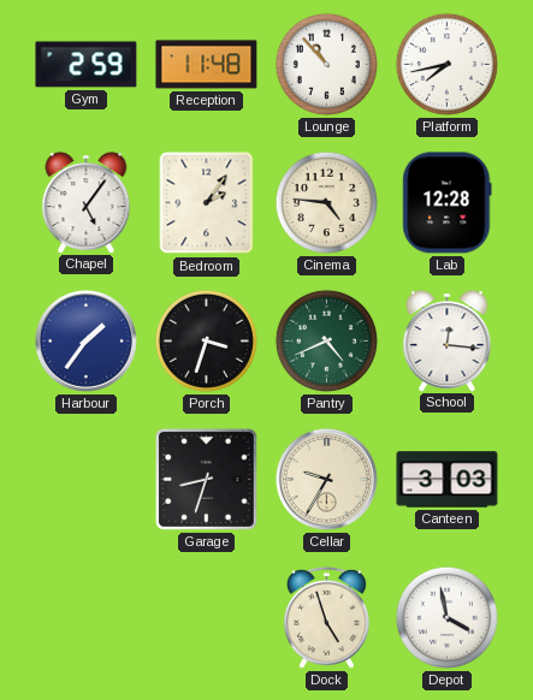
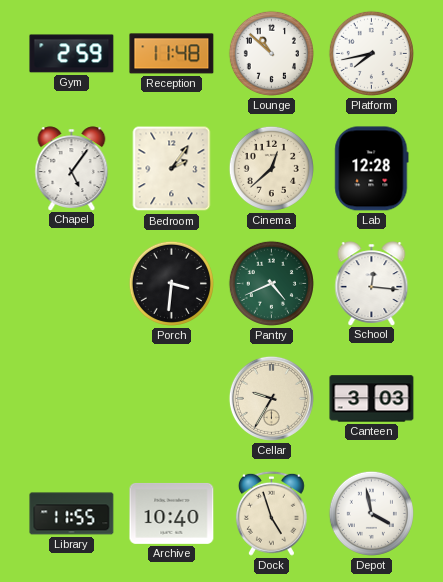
Lounge: 10:53 -> 10:52
Cinema: 4:46 -> 12:38
Harbour: 1:36 -> none
Porch: 3:33 -> 3:31
Garage: 8:33 -> none
Library: none -> 11:55
Archive: none -> 10:40
